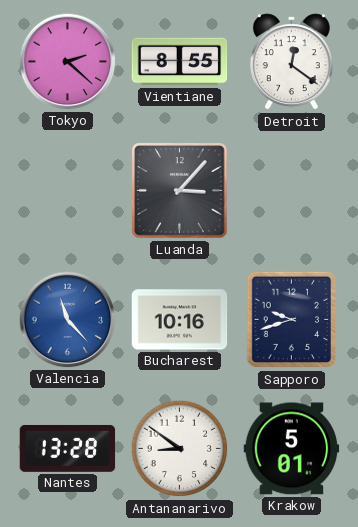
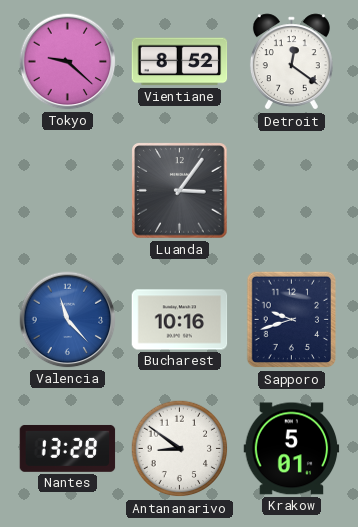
Tokyo: 2:22 -> 9:22
Vientiane: 8:55 -> 8:52
Luanda: 3:07 -> 3:06
